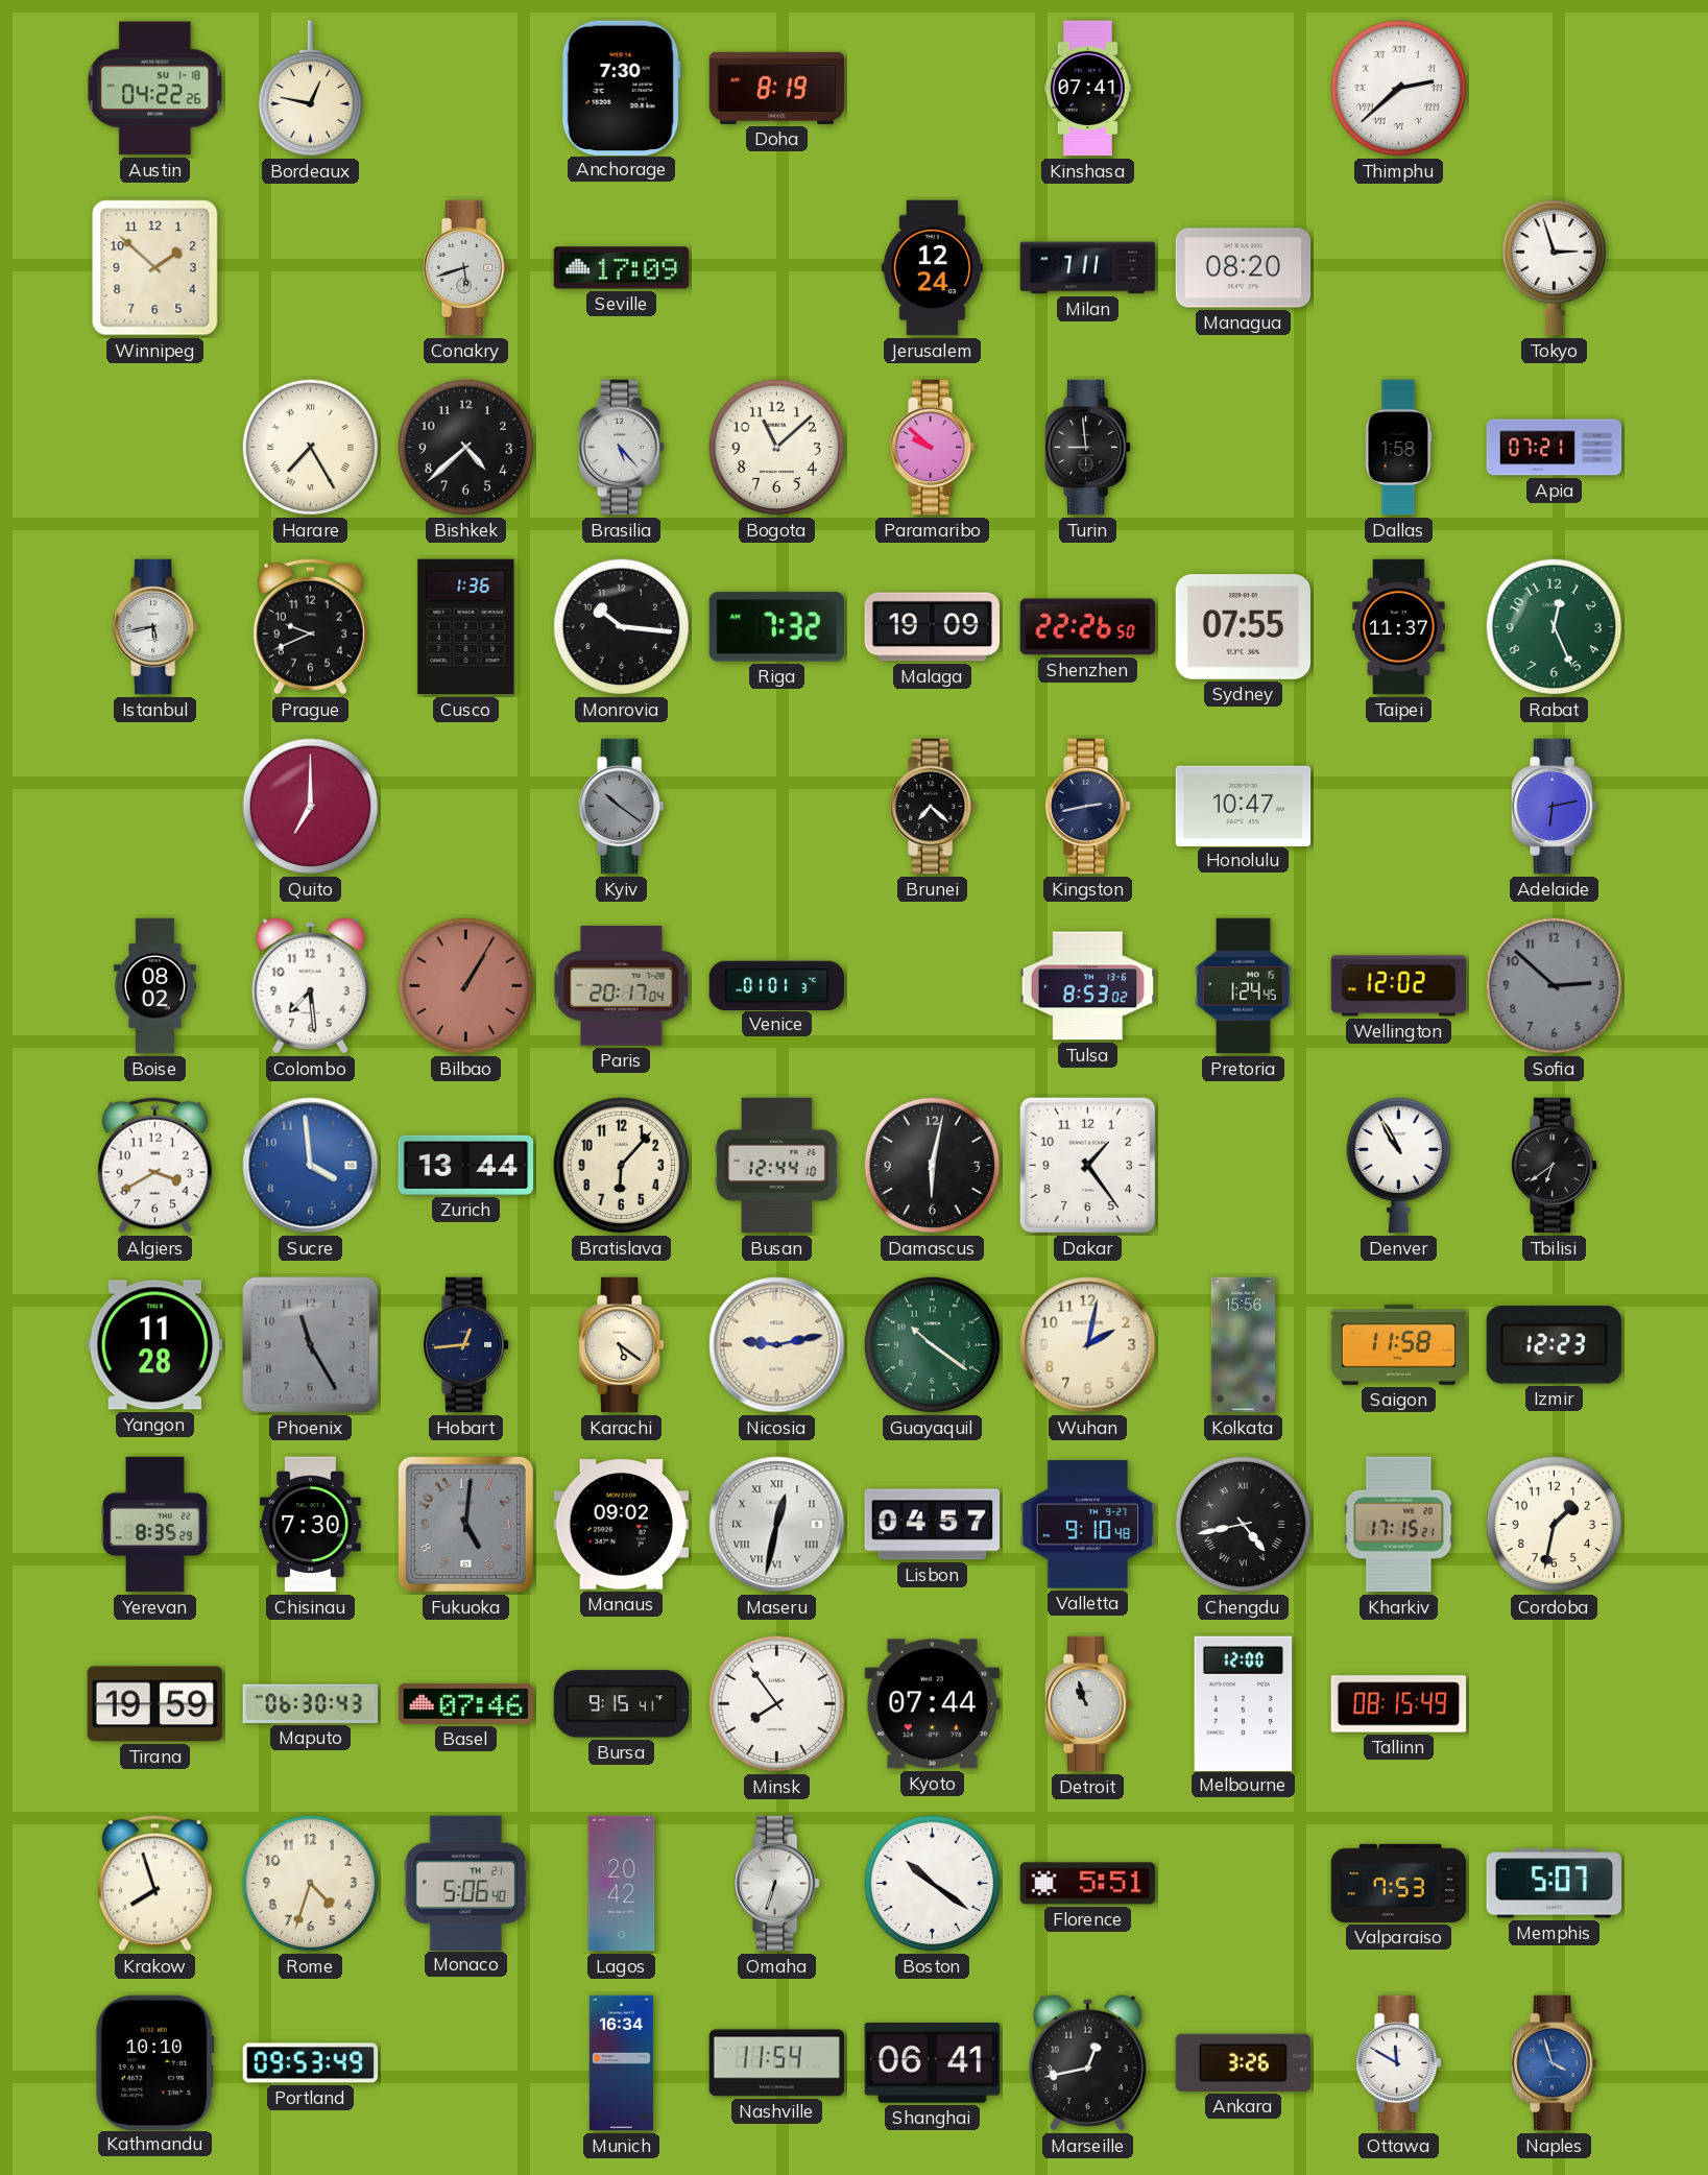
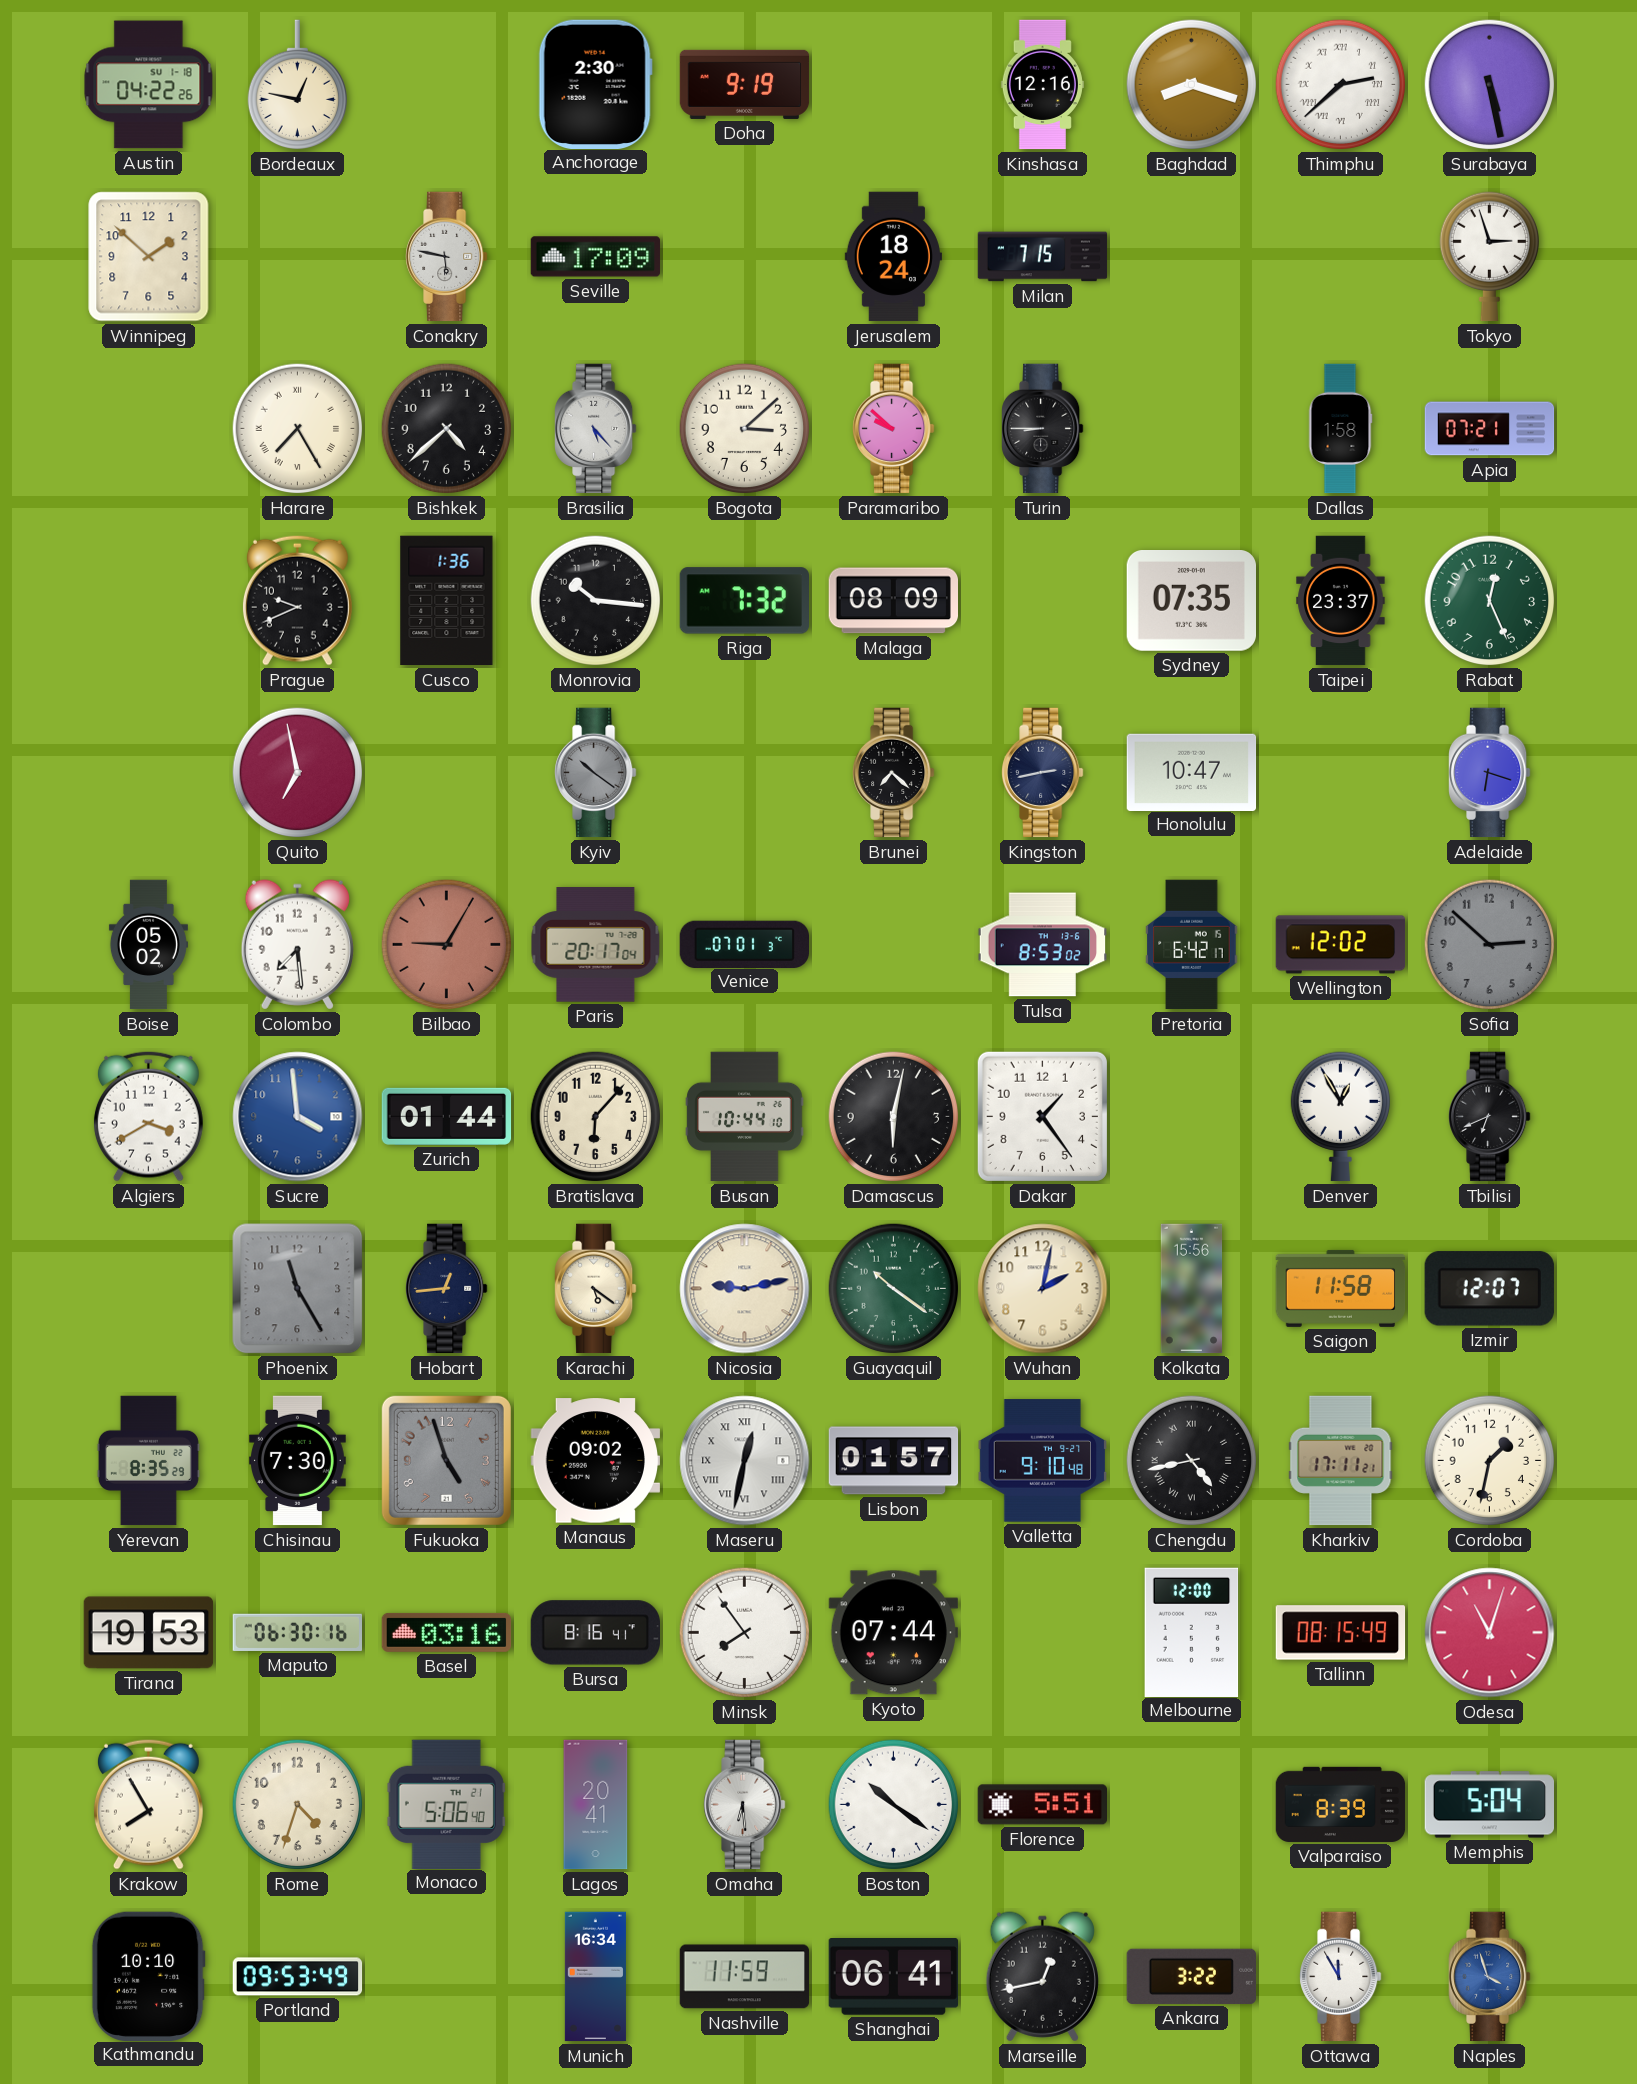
Anchorage: 7:30 -> 2:30
Doha: 8:19 -> 9:19
Kinshasa: 07:41 -> 12:16
Baghdad: none -> 8:18
Surabaya: none -> 5:28
Conakry: 5:42 -> 5:47
Jerusalem: 12:24 -> 18:24
Milan: 7:11 -> 7:15
Managua: 08:20 -> none
Bogota: 11:08 -> 3:08
Turin: 8:59 -> 8:45
Istanbul: 5:43 -> none
Malaga: 19:09 -> 08:09
Shenzhen: 22:26 -> none
Sydney: 07:55 -> 07:35
Taipei: 11:37 -> 23:37
Quito: 7:00 -> 6:58
Adelaide: 6:13 -> 6:18
Boise: 08:02 -> 05:02
Bilbao: 1:05 -> 9:05
Venice: 01:01 -> 07:01
Pretoria: 1:24 -> 6:42
Zurich: 13:44 -> 01:44
Busan: 12:44 -> 10:44
Denver: 10:55 -> 12:55
Tbilisi: 6:39 -> 6:41
Yangon: 11:28 -> none
Izmir: 12:23 -> 12:07
Fukuoka: 5:01 -> 4:57
Lisbon: 04:57 -> 01:57
Kharkiv: 17:15 -> 17:11
Tirana: 19:59 -> 19:53
Maputo: 06:30:43 -> 06:30:16
Basel: 07:46 -> 03:16
Bursa: 9:15 -> 8:16
Detroit: 10:57 -> none
Odesa: none -> 11:03
Krakow: 7:57 -> 7:55
Lagos: 20:42 -> 20:41
Omaha: 6:33 -> 6:29
Valparaiso: 7:53 -> 8:39
Memphis: 5:07 -> 5:04
Nashville: 11:54 -> 11:59
Ankara: 3:26 -> 3:22
Ottawa: 11:50 -> 11:55
